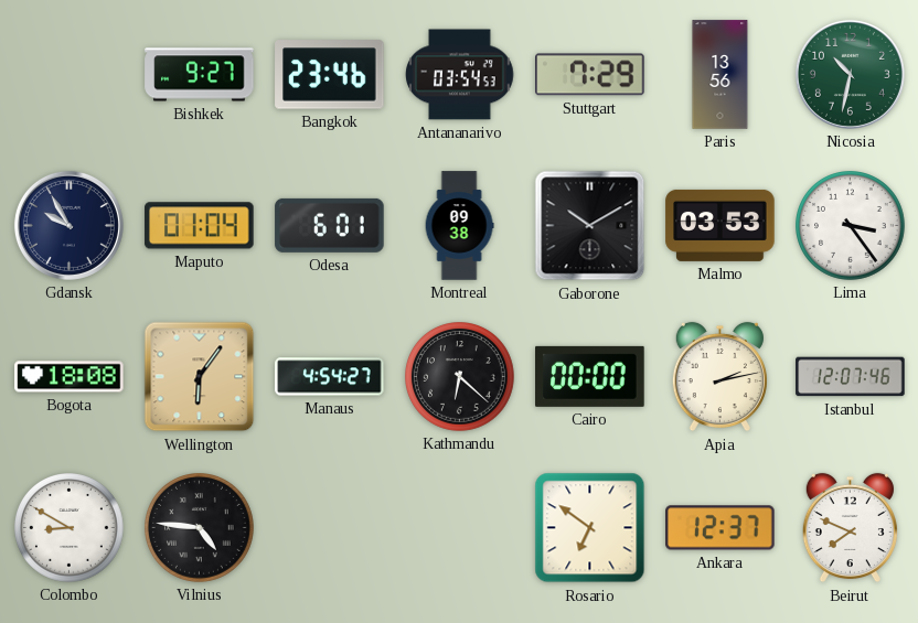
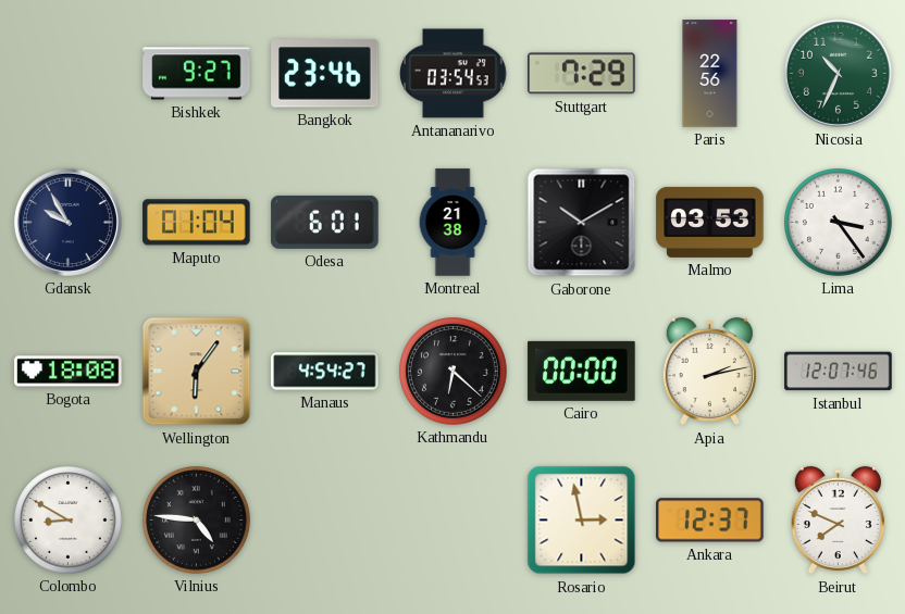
Paris: 13:56 -> 22:56
Nicosia: 10:32 -> 10:34
Montreal: 09:38 -> 21:38
Rosario: 6:51 -> 2:58
